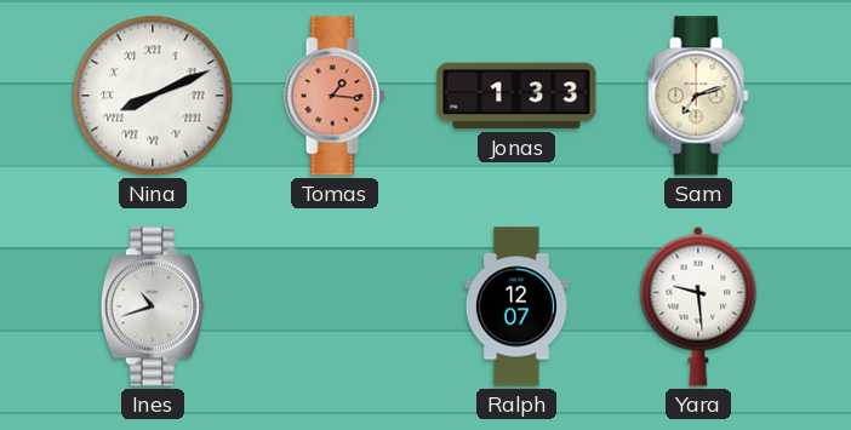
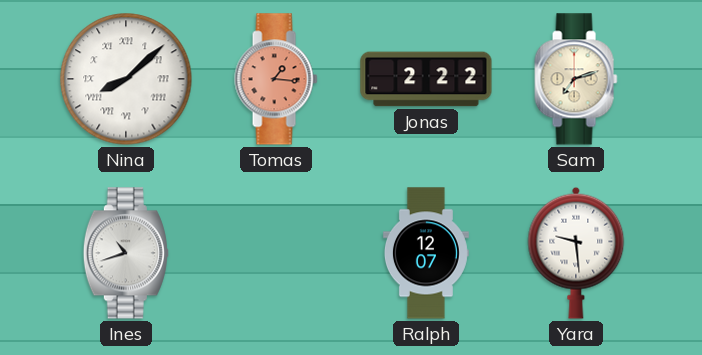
Nina: 8:11 -> 8:08
Jonas: 1:33 -> 2:22
